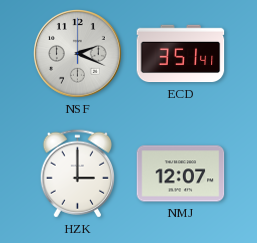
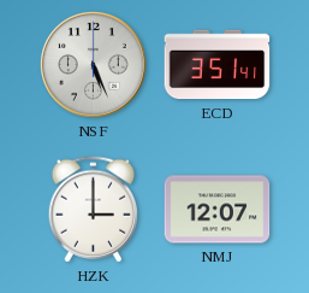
NSF: 2:19 -> 5:26
